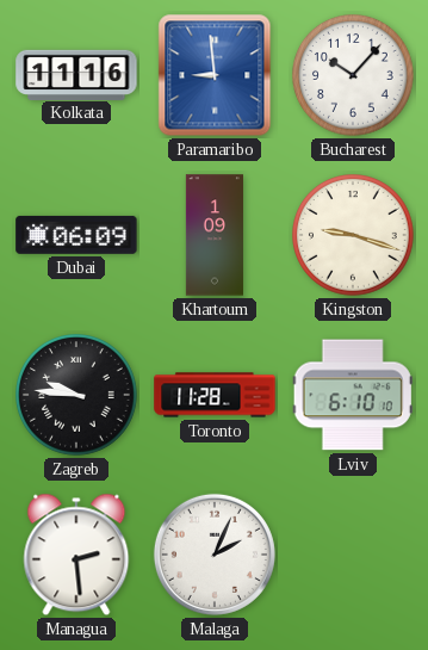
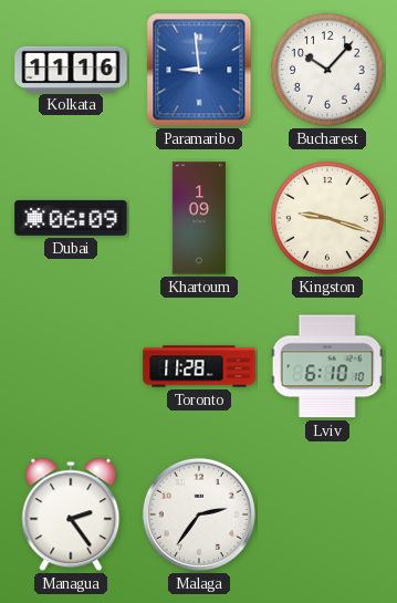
Zagreb: 9:46 -> none
Managua: 2:29 -> 2:24
Malaga: 2:04 -> 2:36
